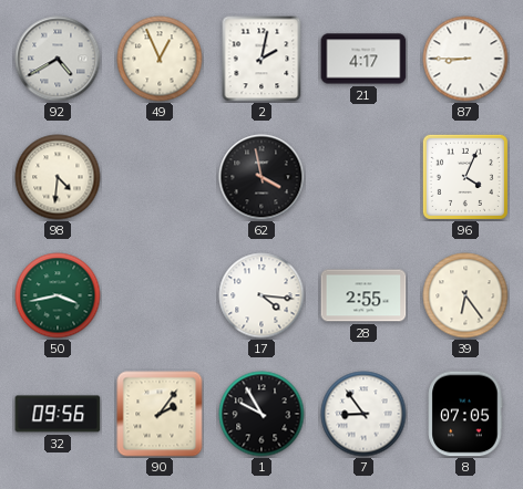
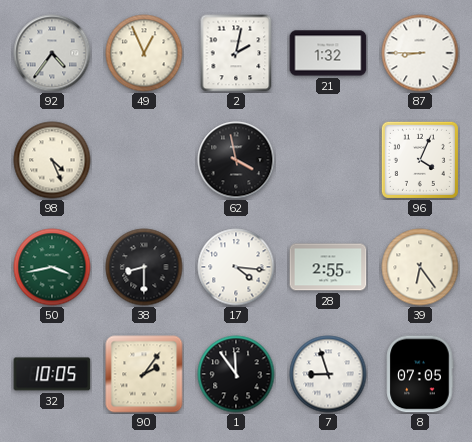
92: 4:40 -> 4:36
21: 4:17 -> 1:32
98: 4:31 -> 4:26
38: none -> 8:30
32: 09:56 -> 10:05
1: 9:55 -> 11:54
7: 8:54 -> 8:57
